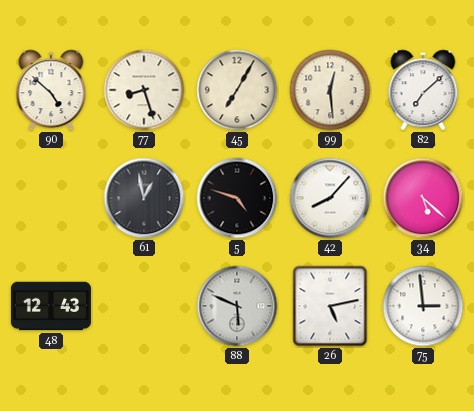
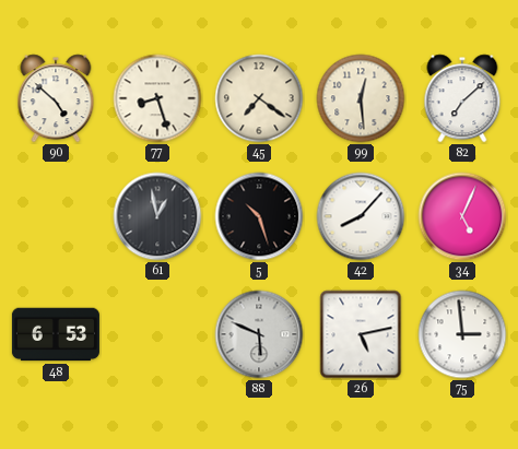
45: 7:05 -> 7:21
5: 4:48 -> 10:27
34: 5:22 -> 5:04
48: 12:43 -> 6:53
